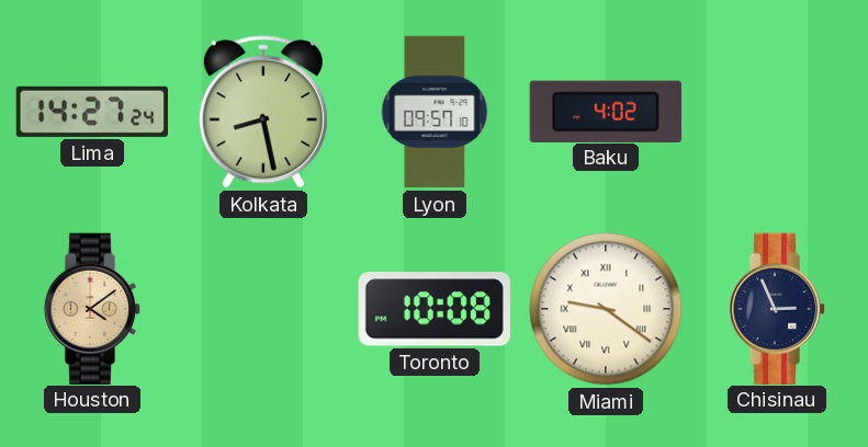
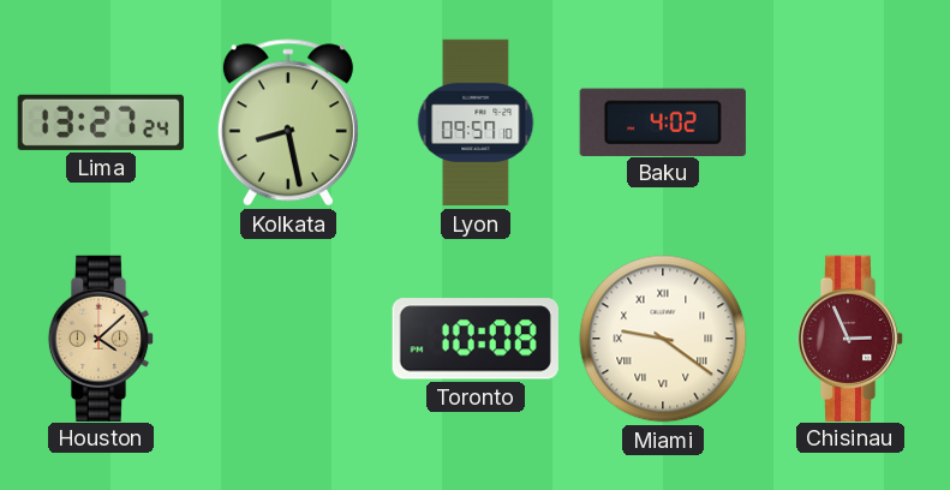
Lima: 14:27 -> 13:27
Houston: 4:09 -> 4:08
Chisinau dial: navy -> burgundy
